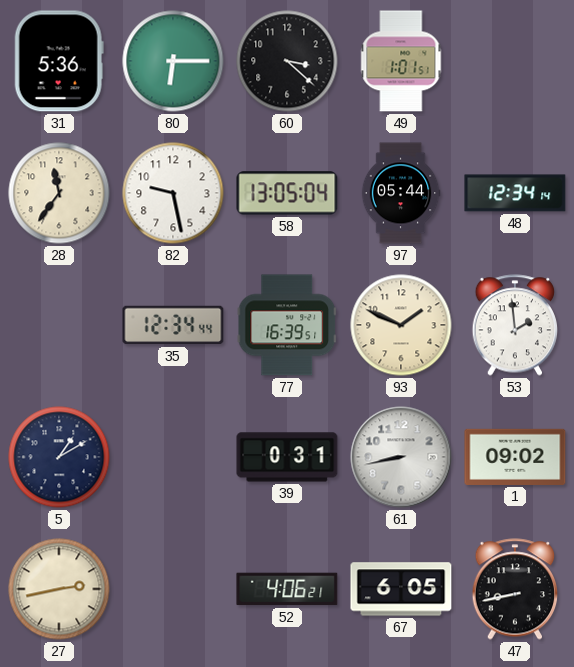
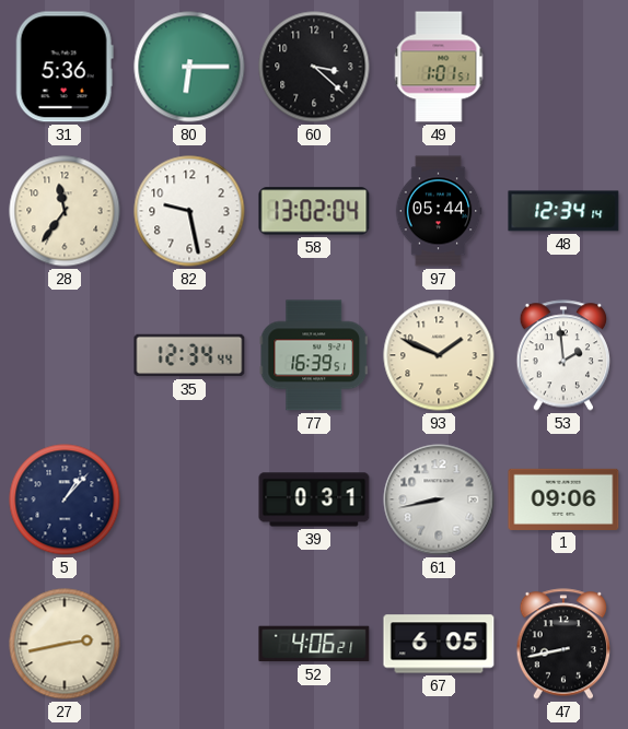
58: 13:05 -> 13:02
5: 1:10 -> 1:07
1: 09:02 -> 09:06
